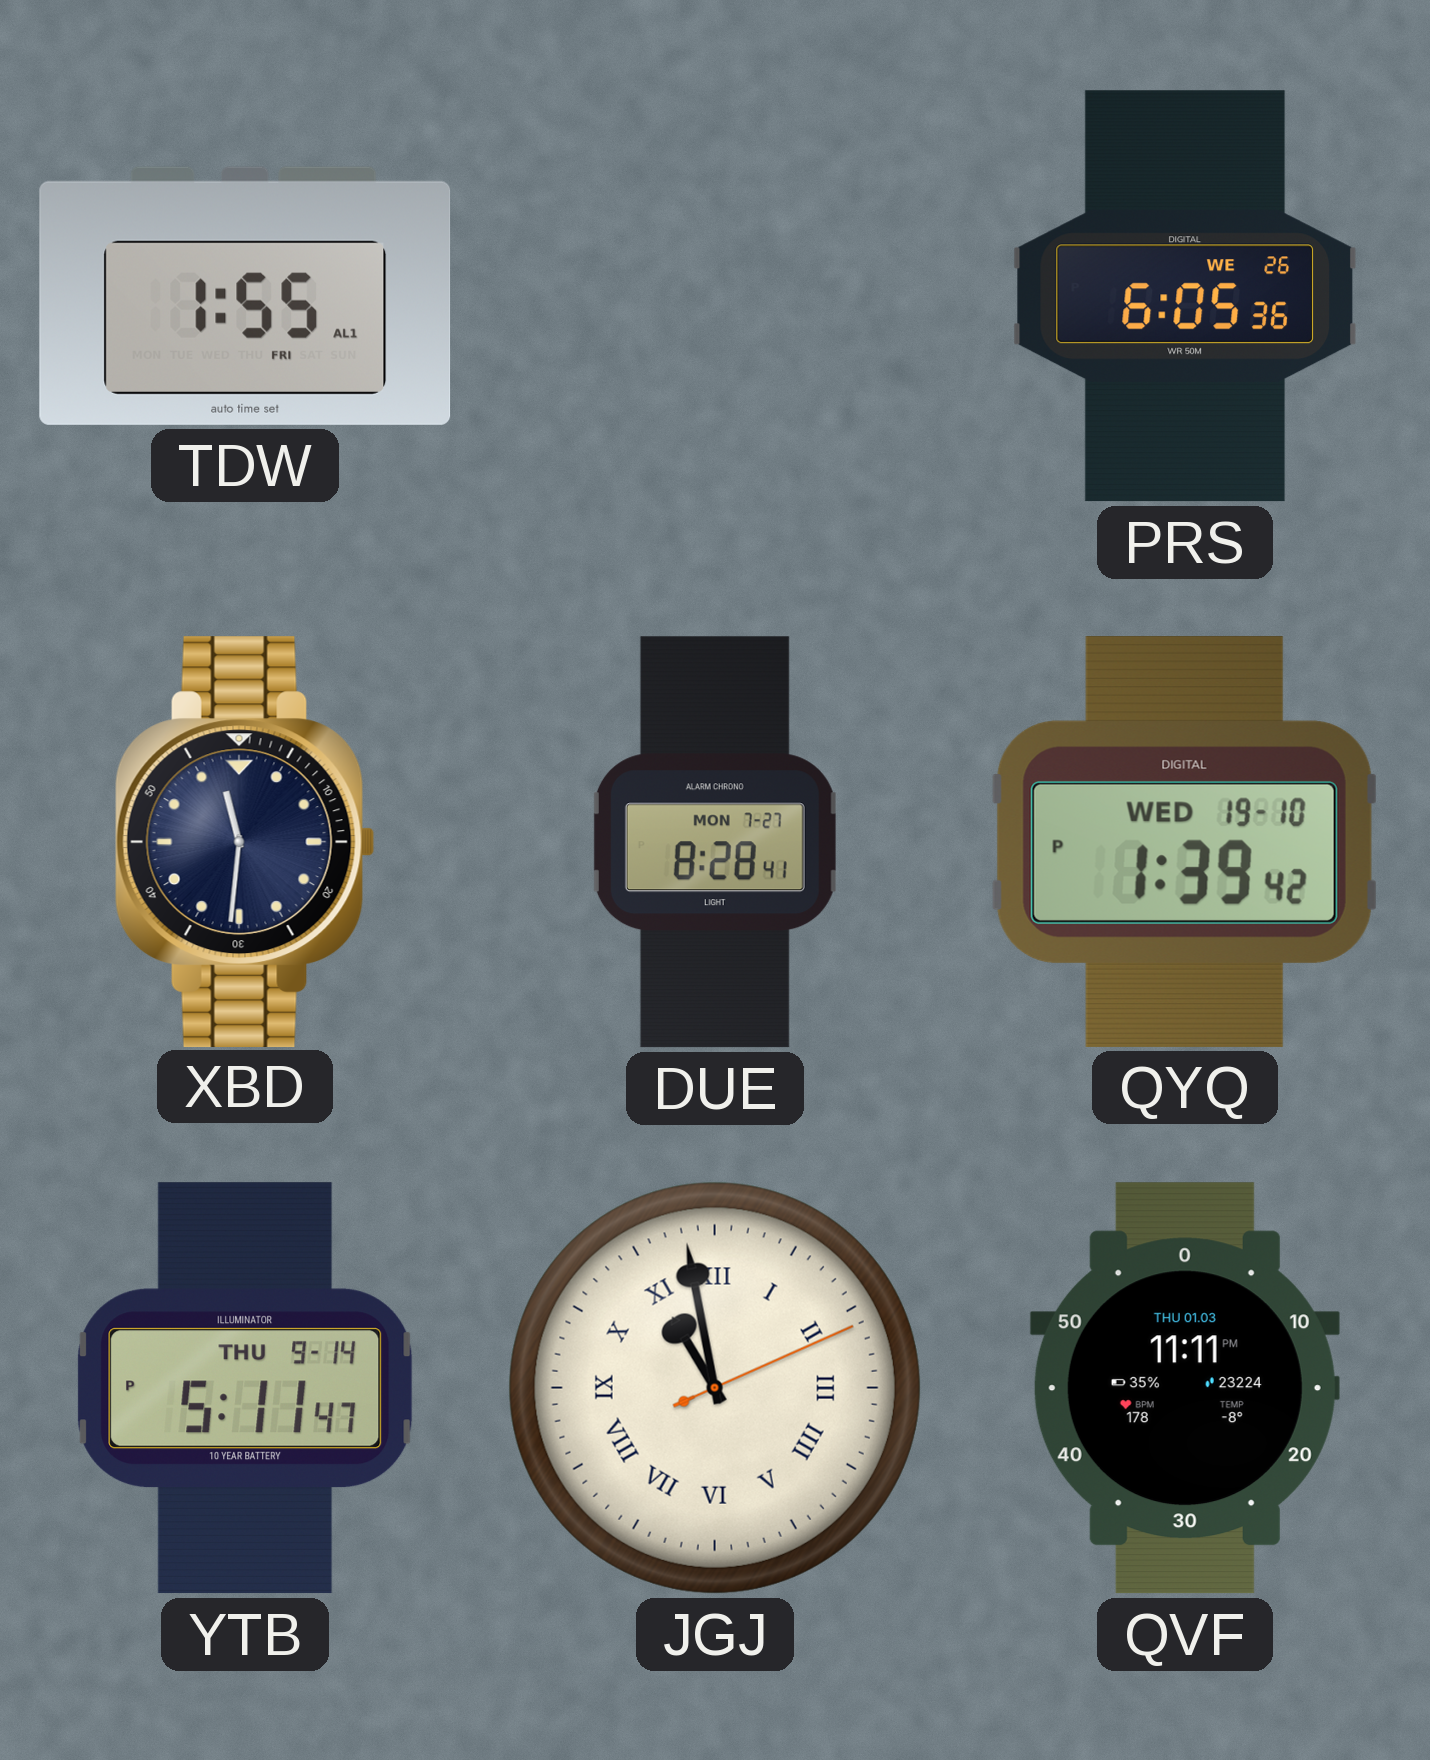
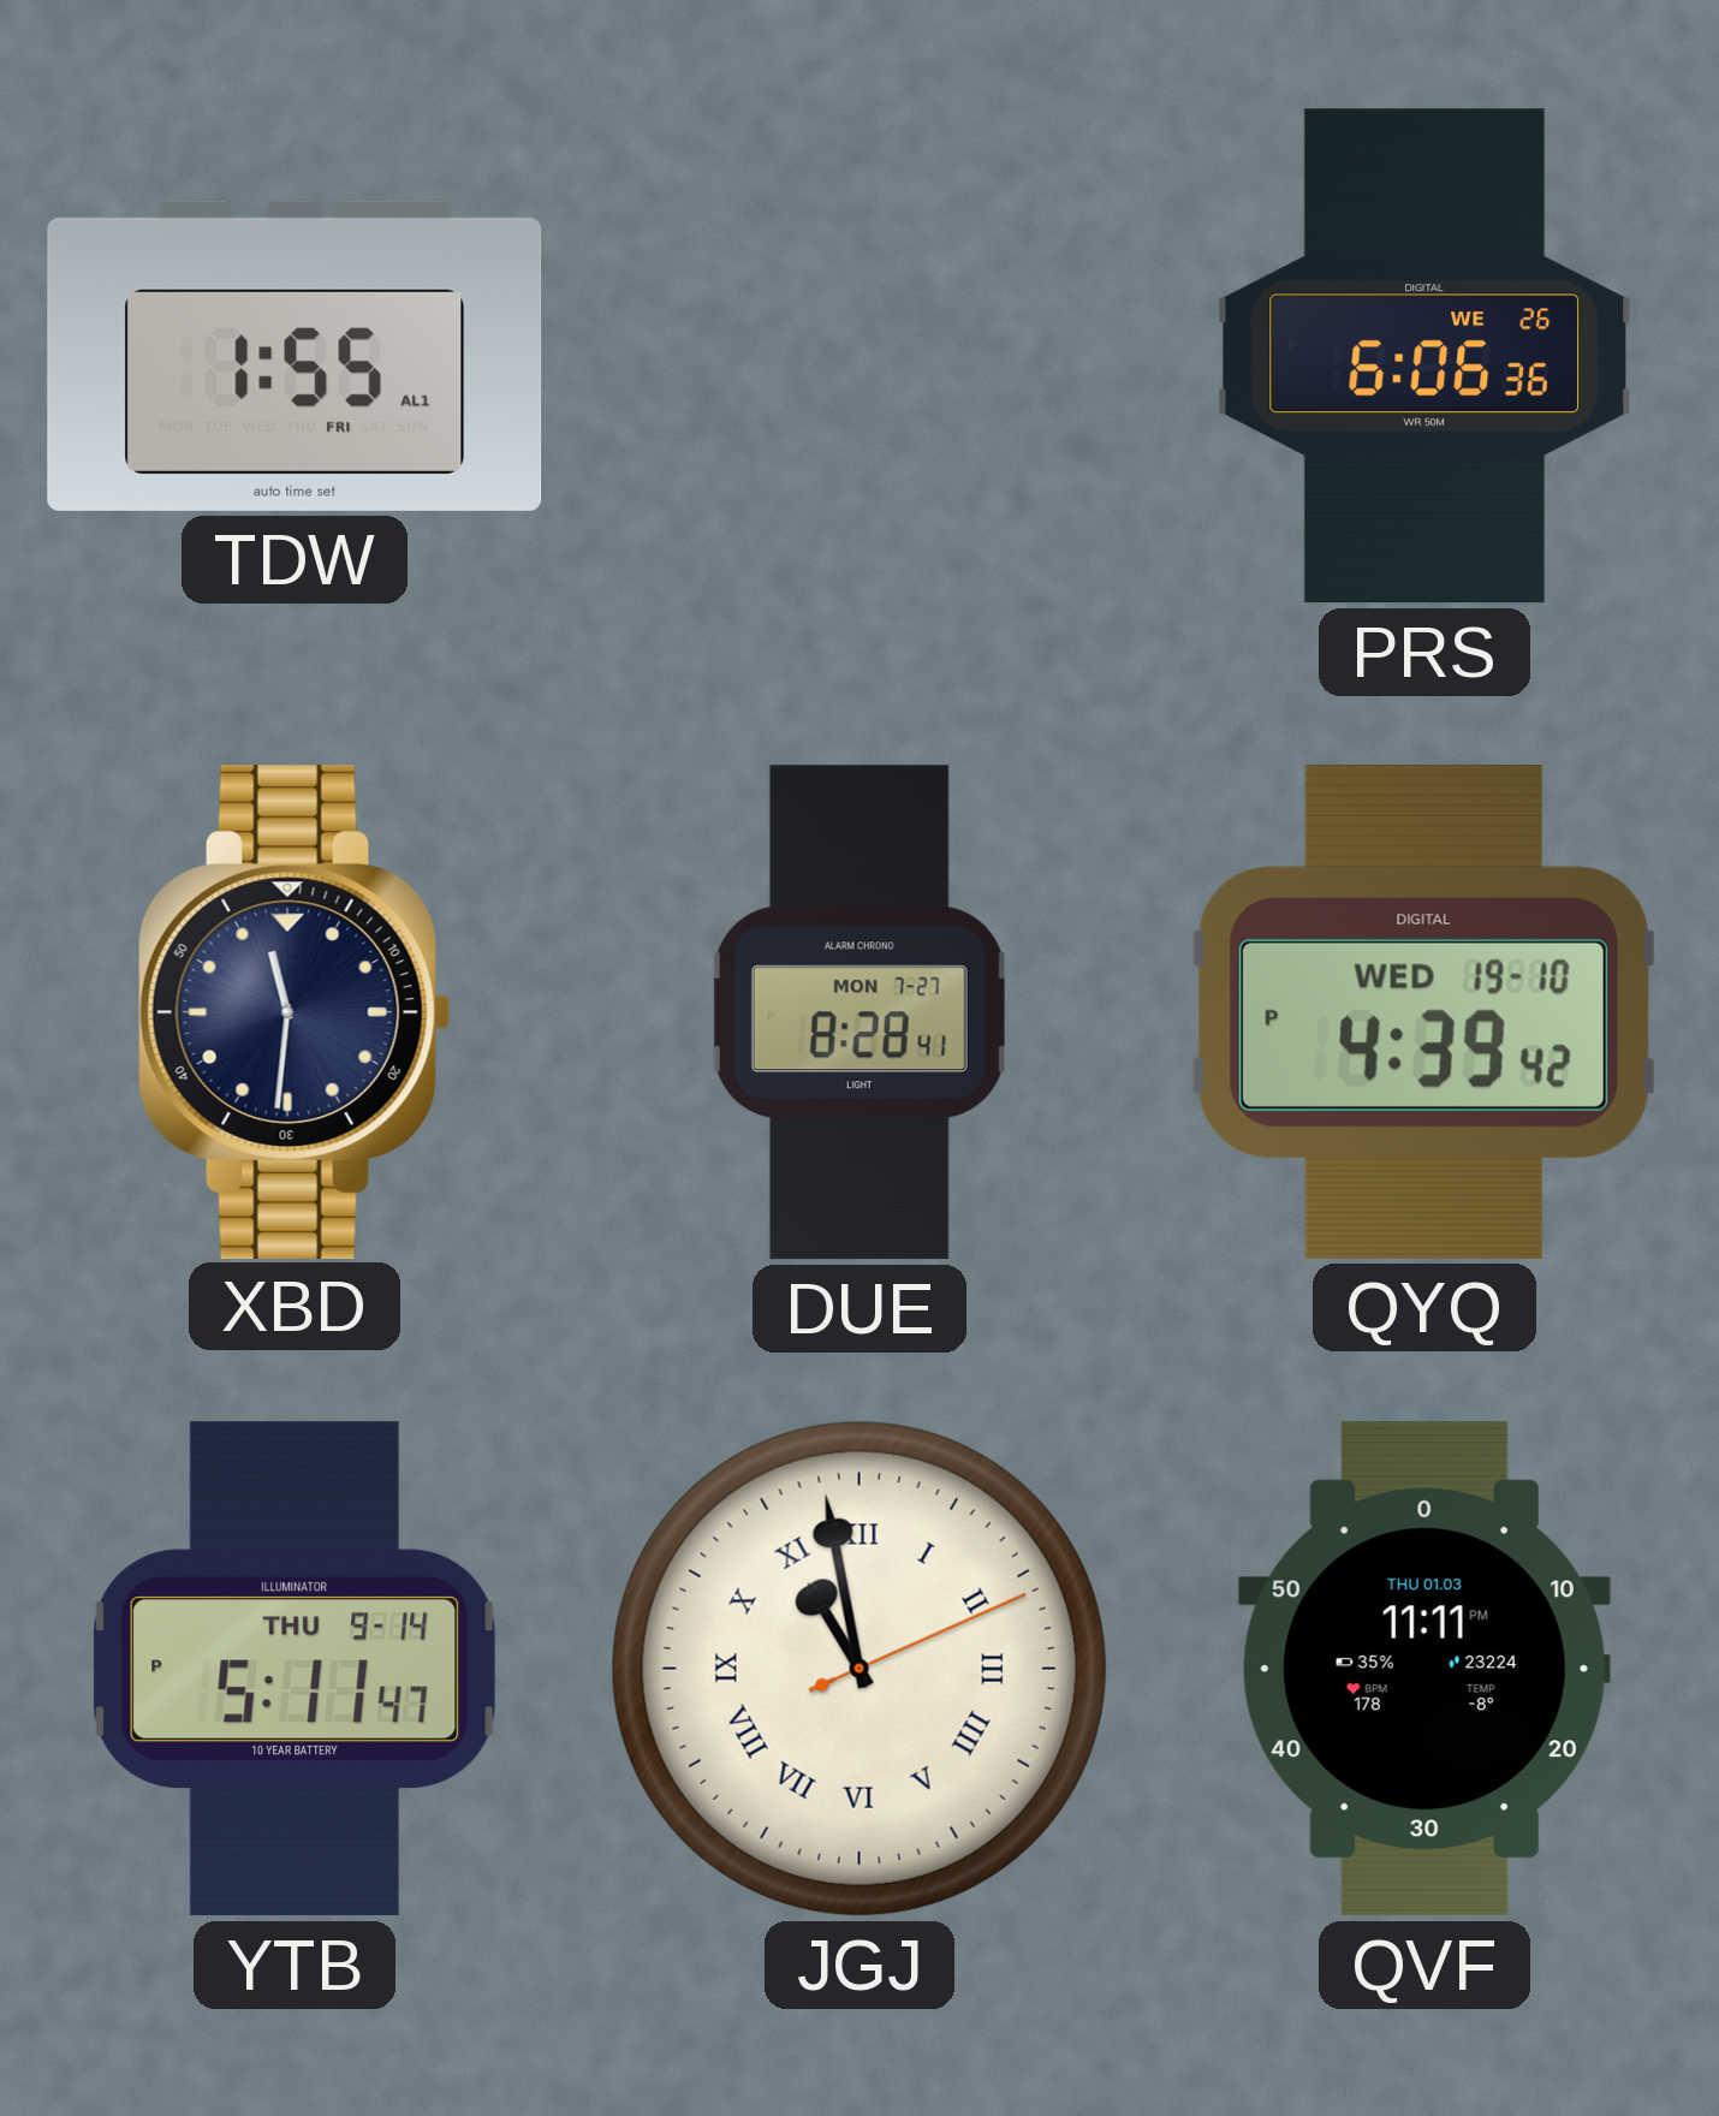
PRS: 6:05 -> 6:06
QYQ: 1:39 -> 4:39
